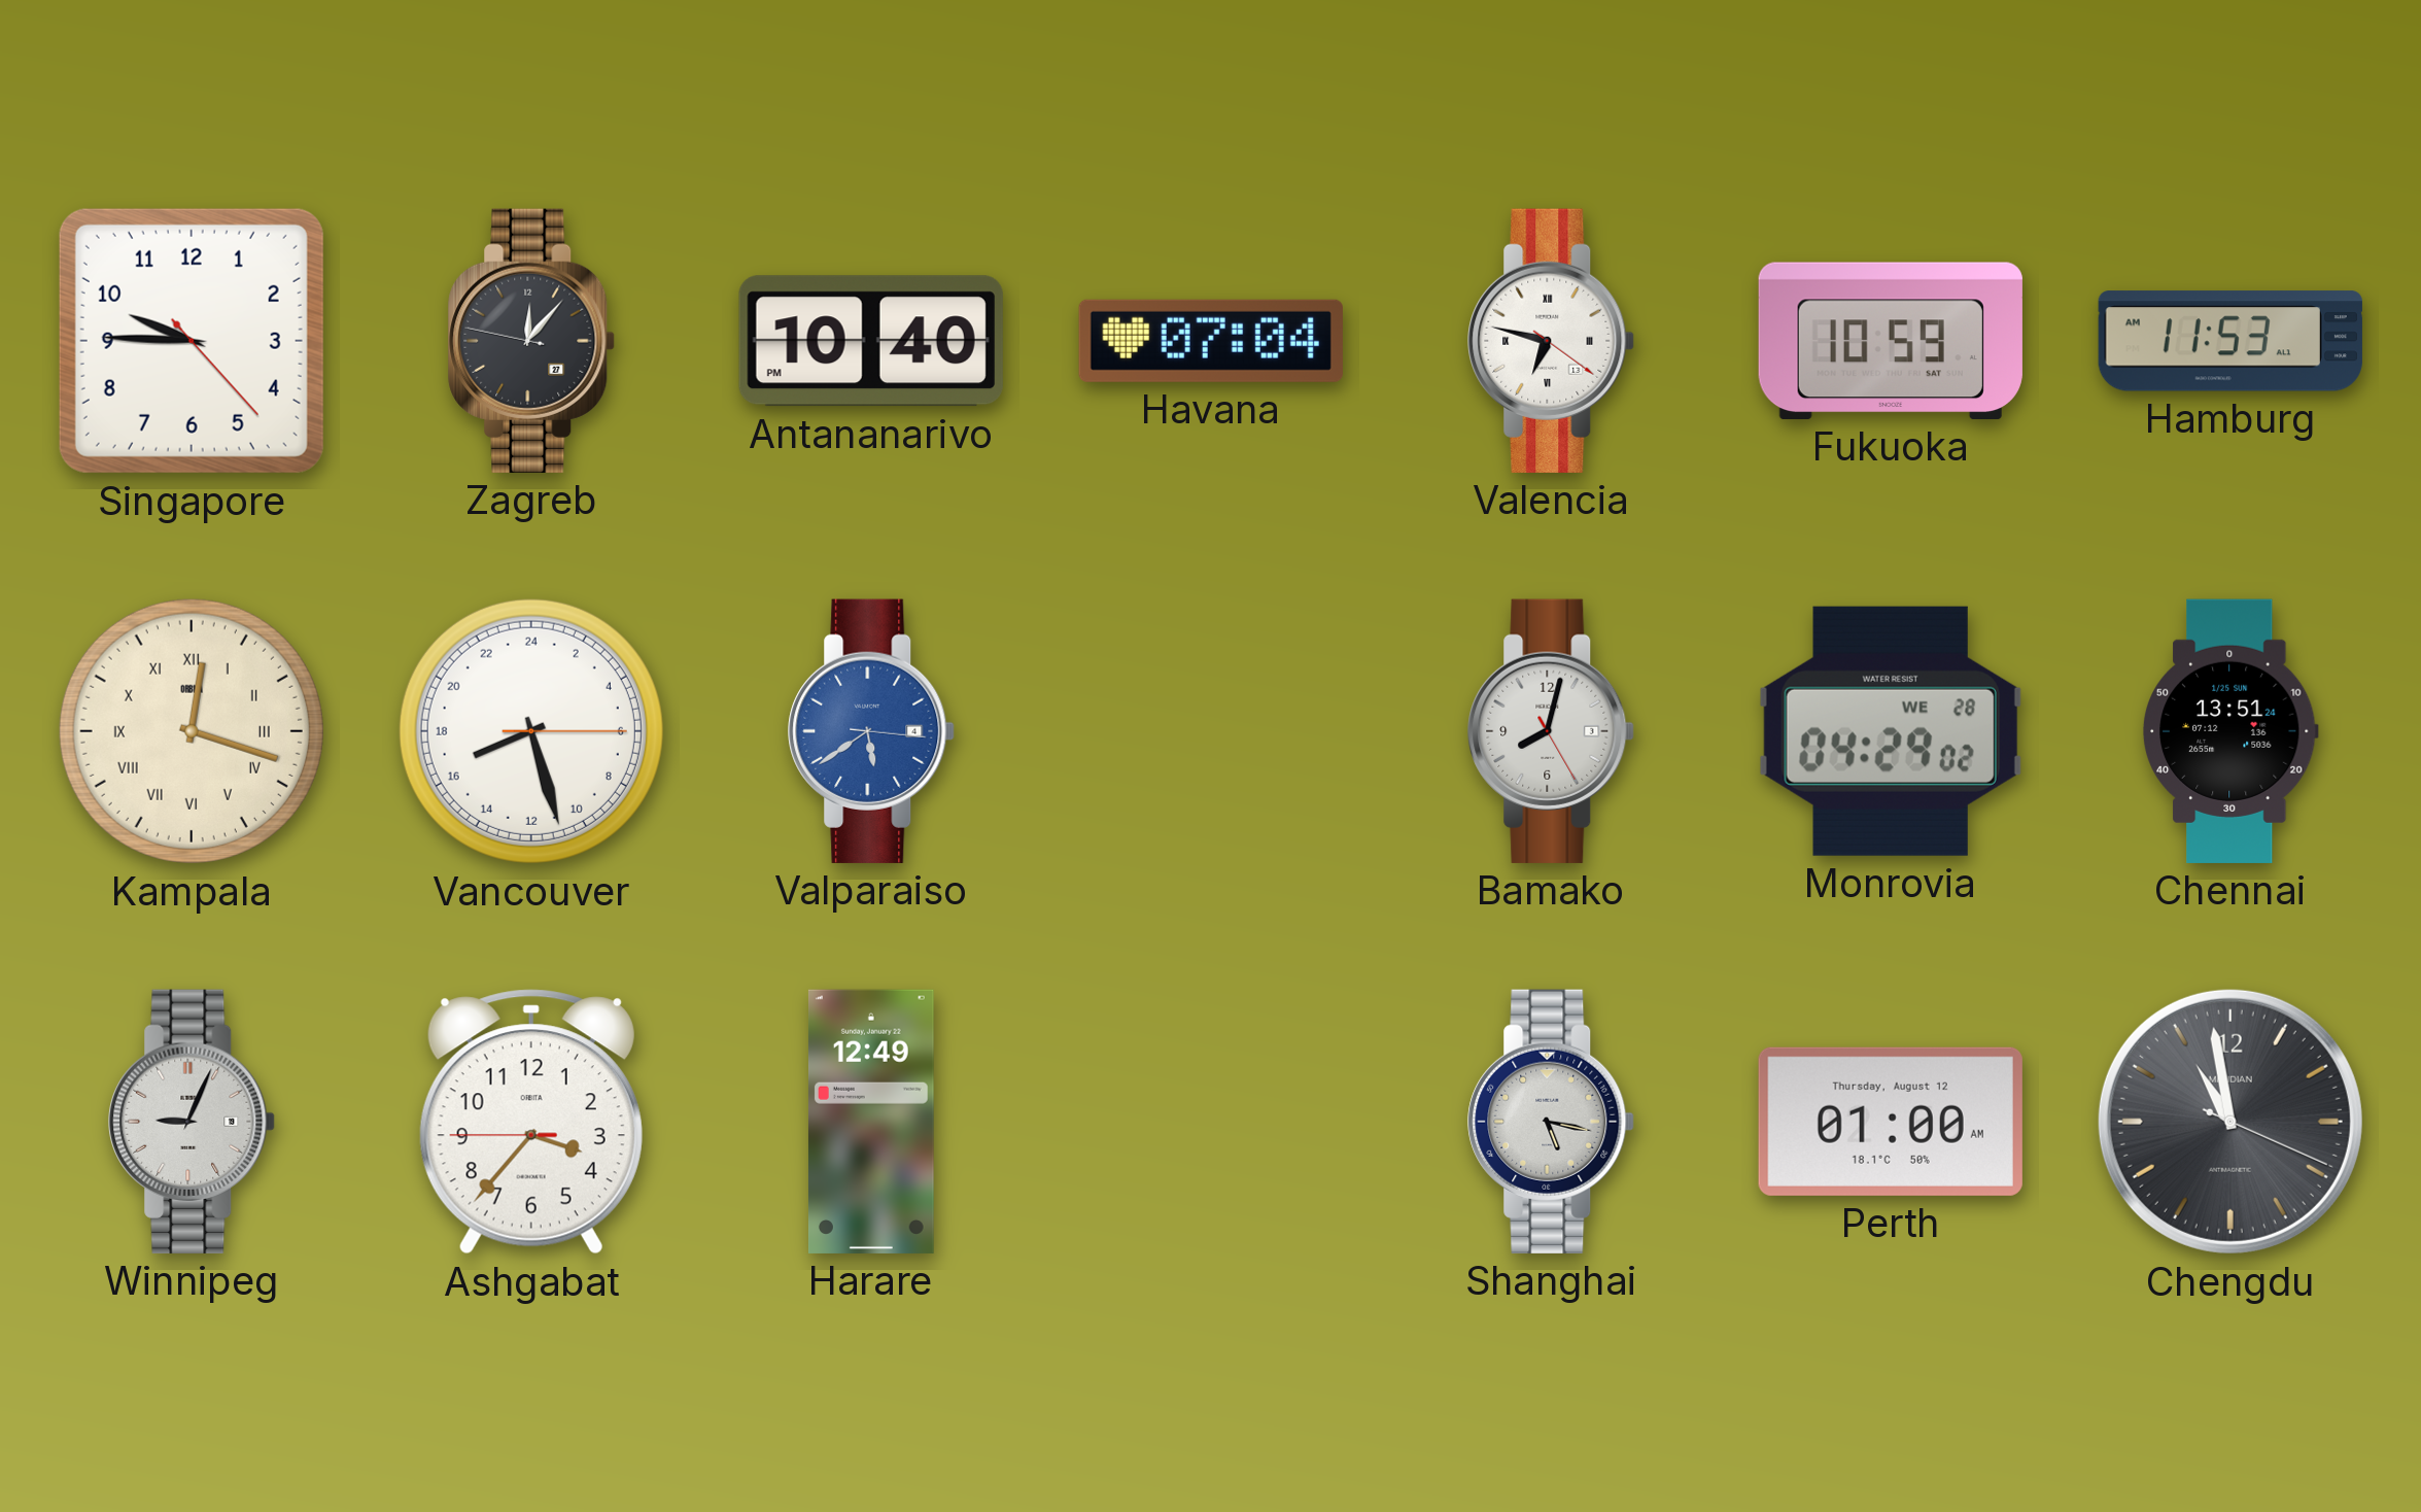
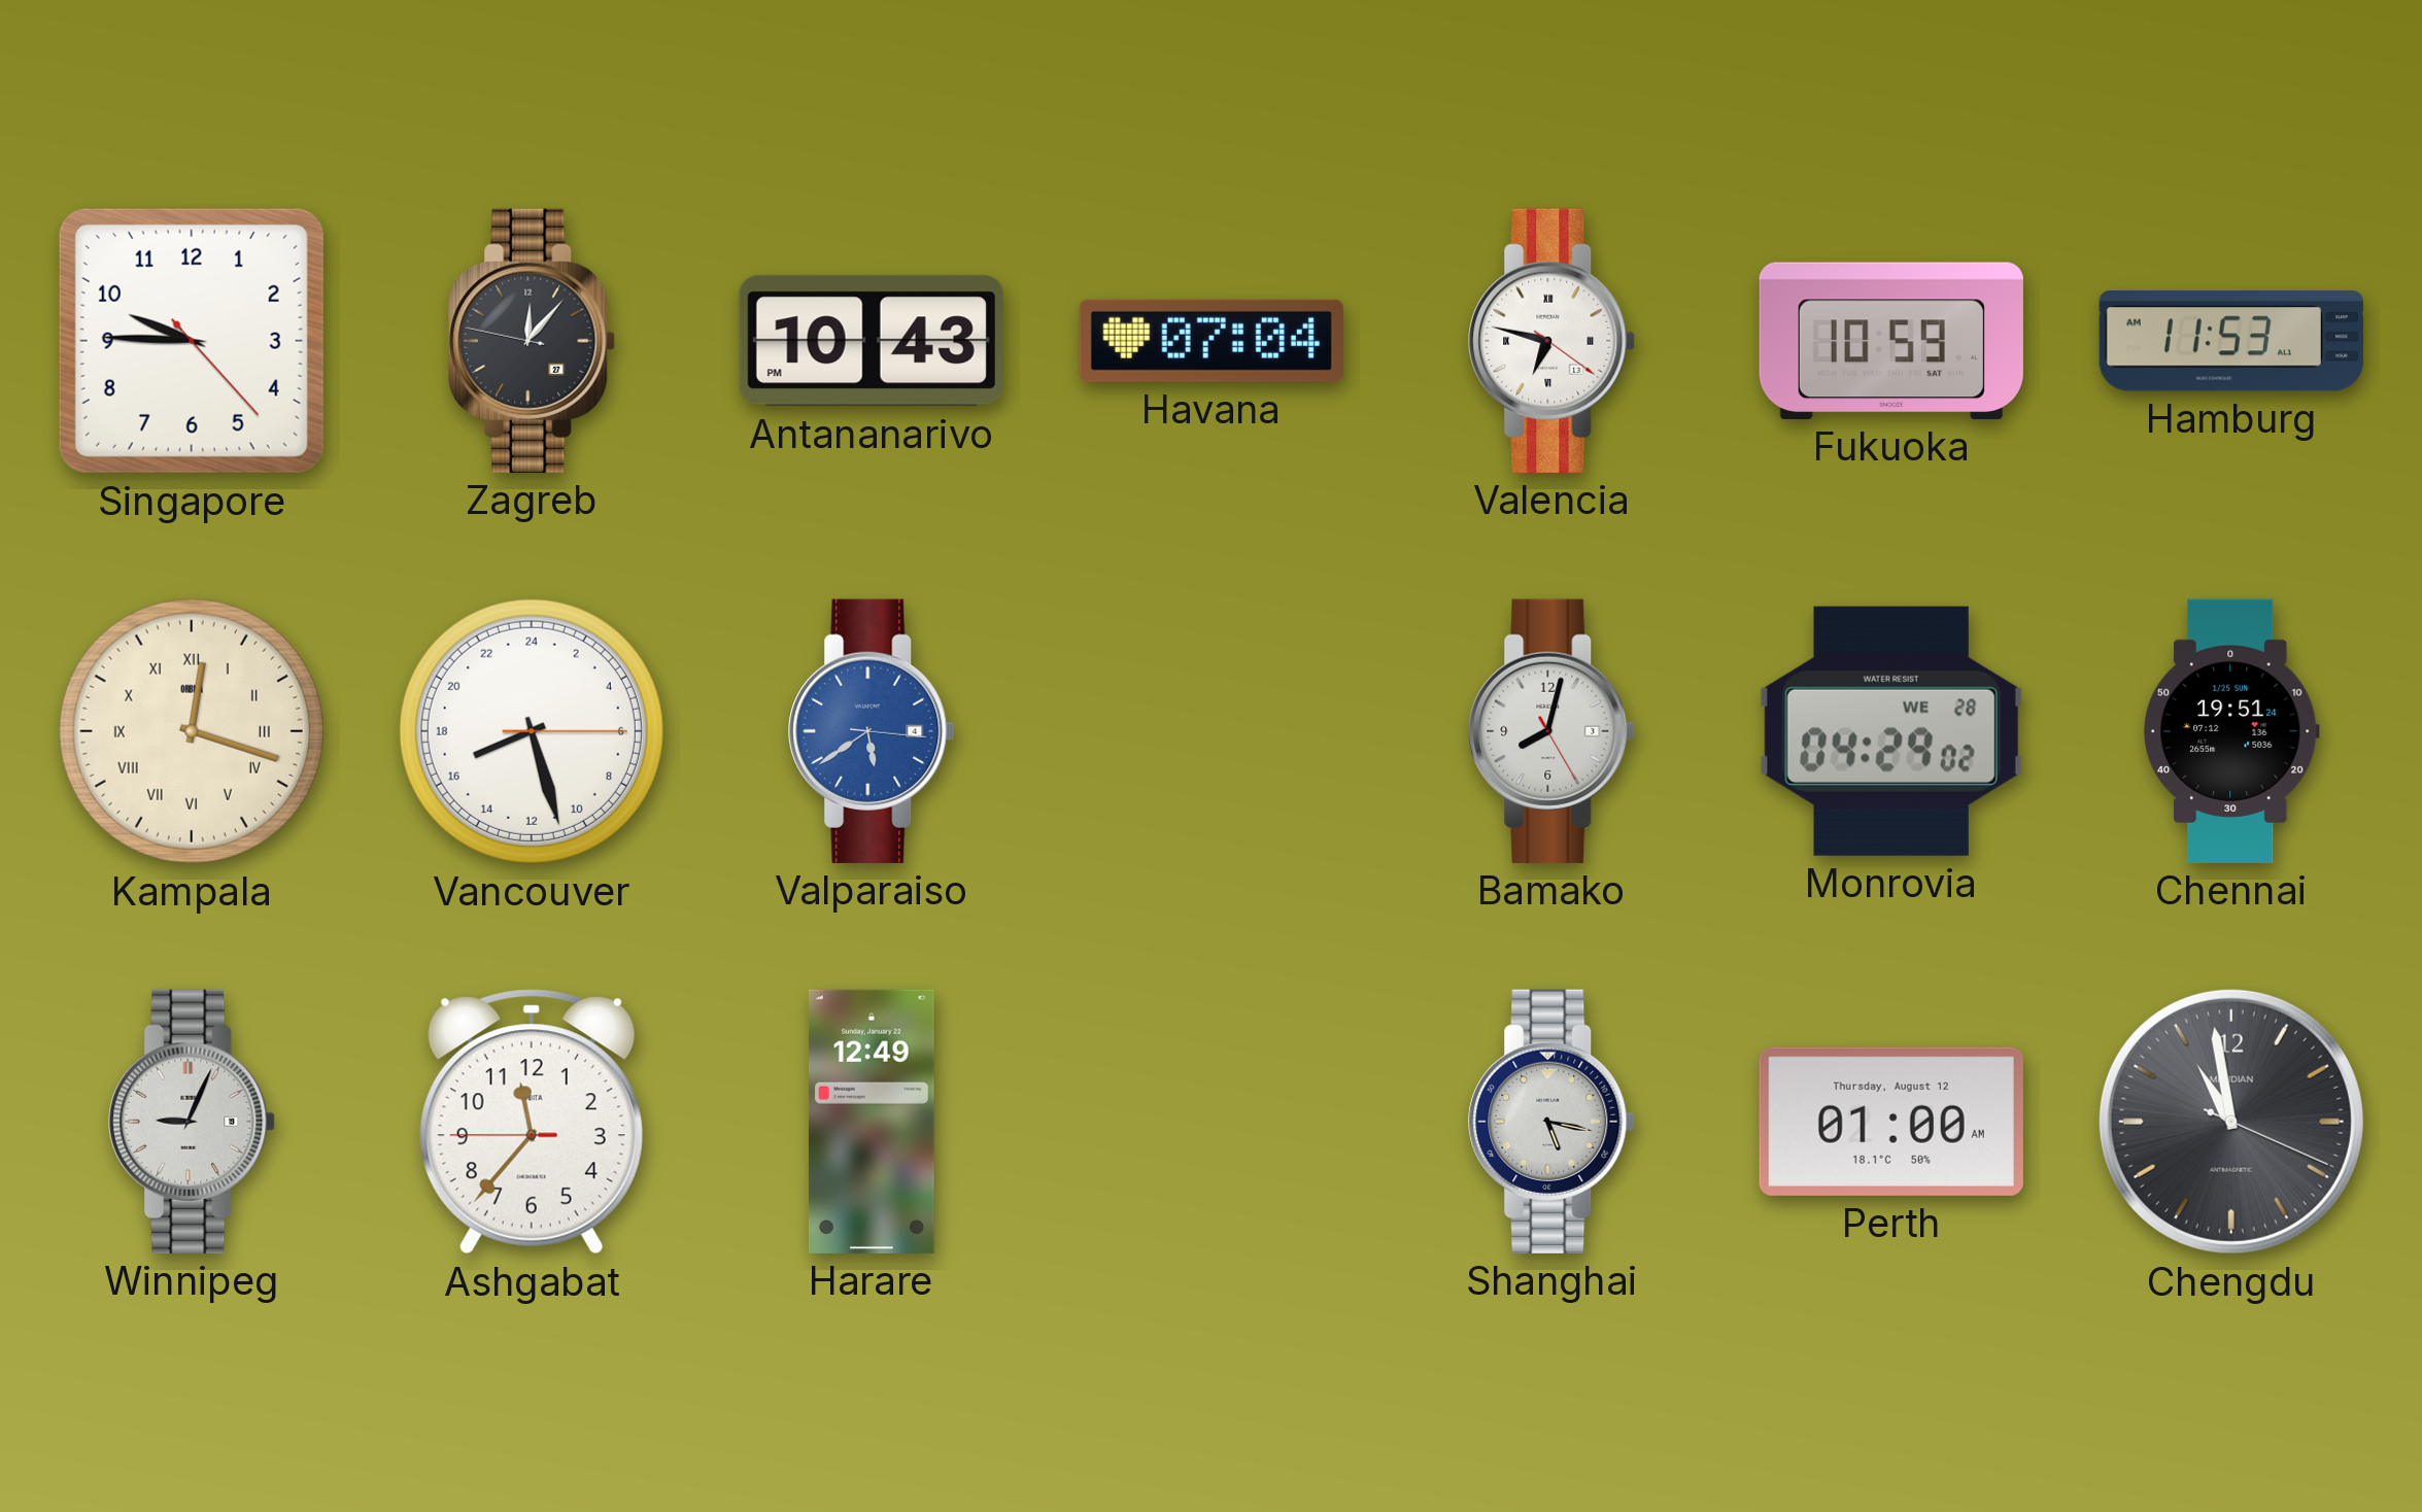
Antananarivo: 10:40 -> 10:43
Chennai: 13:51 -> 19:51
Ashgabat: 3:36 -> 11:36
